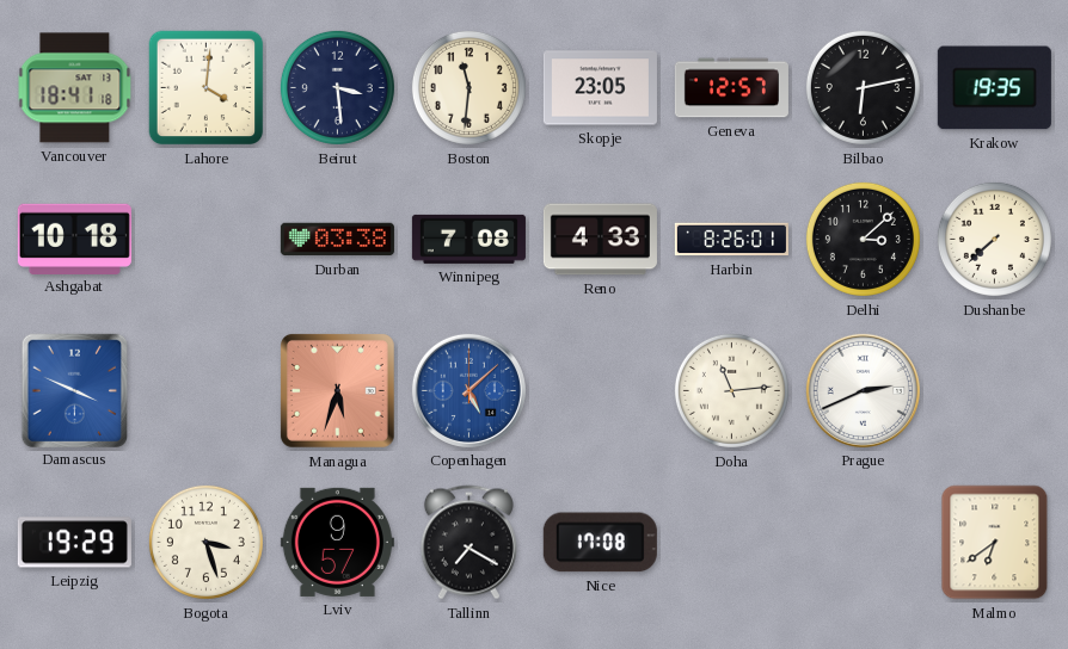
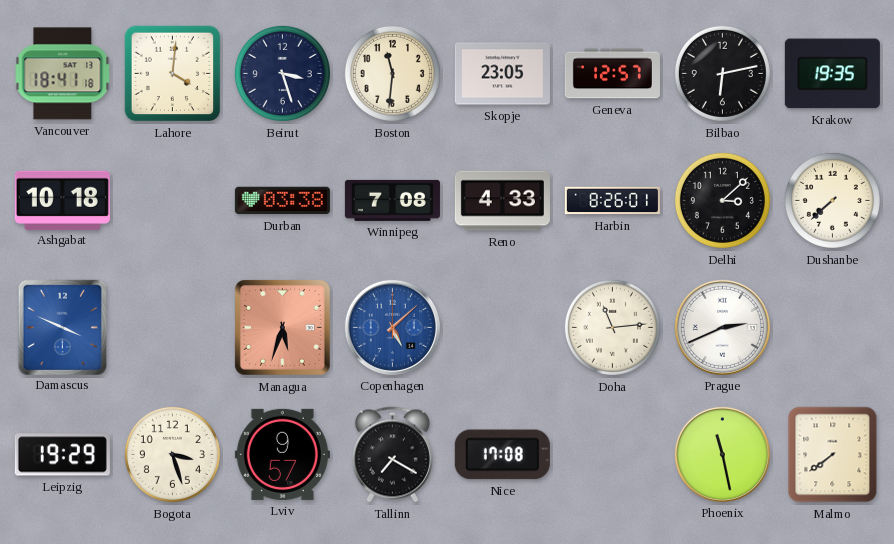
Beirut: 3:29 -> 3:27
Phoenix: none -> 11:28
Malmo: 6:39 -> 7:39
